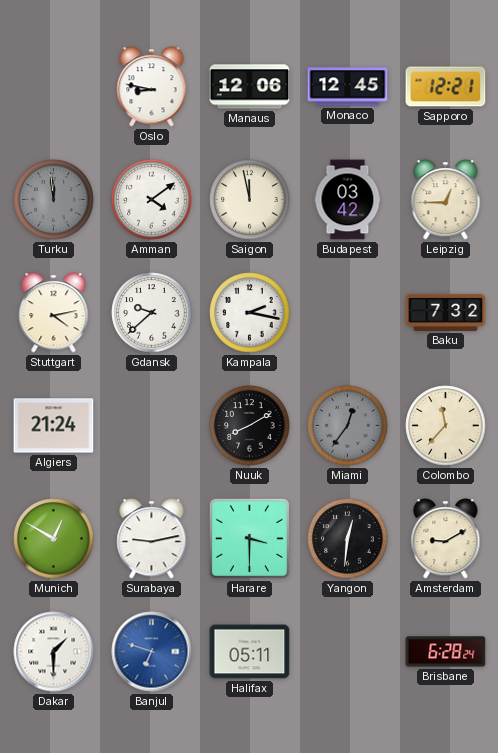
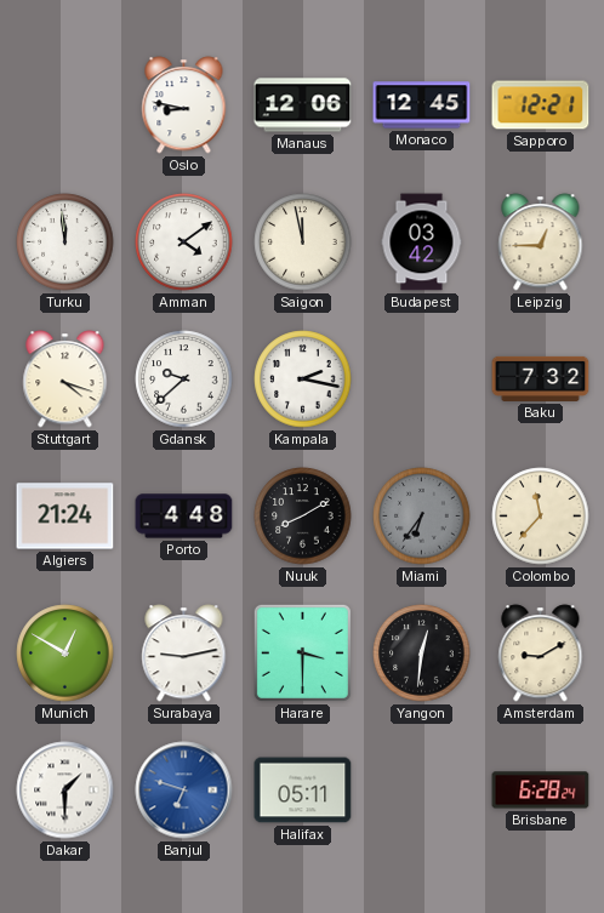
Turku dial: grey -> white
Stuttgart: 4:13 -> 4:18
Porto: none -> 4:48
Miami: 12:36 -> 6:36
